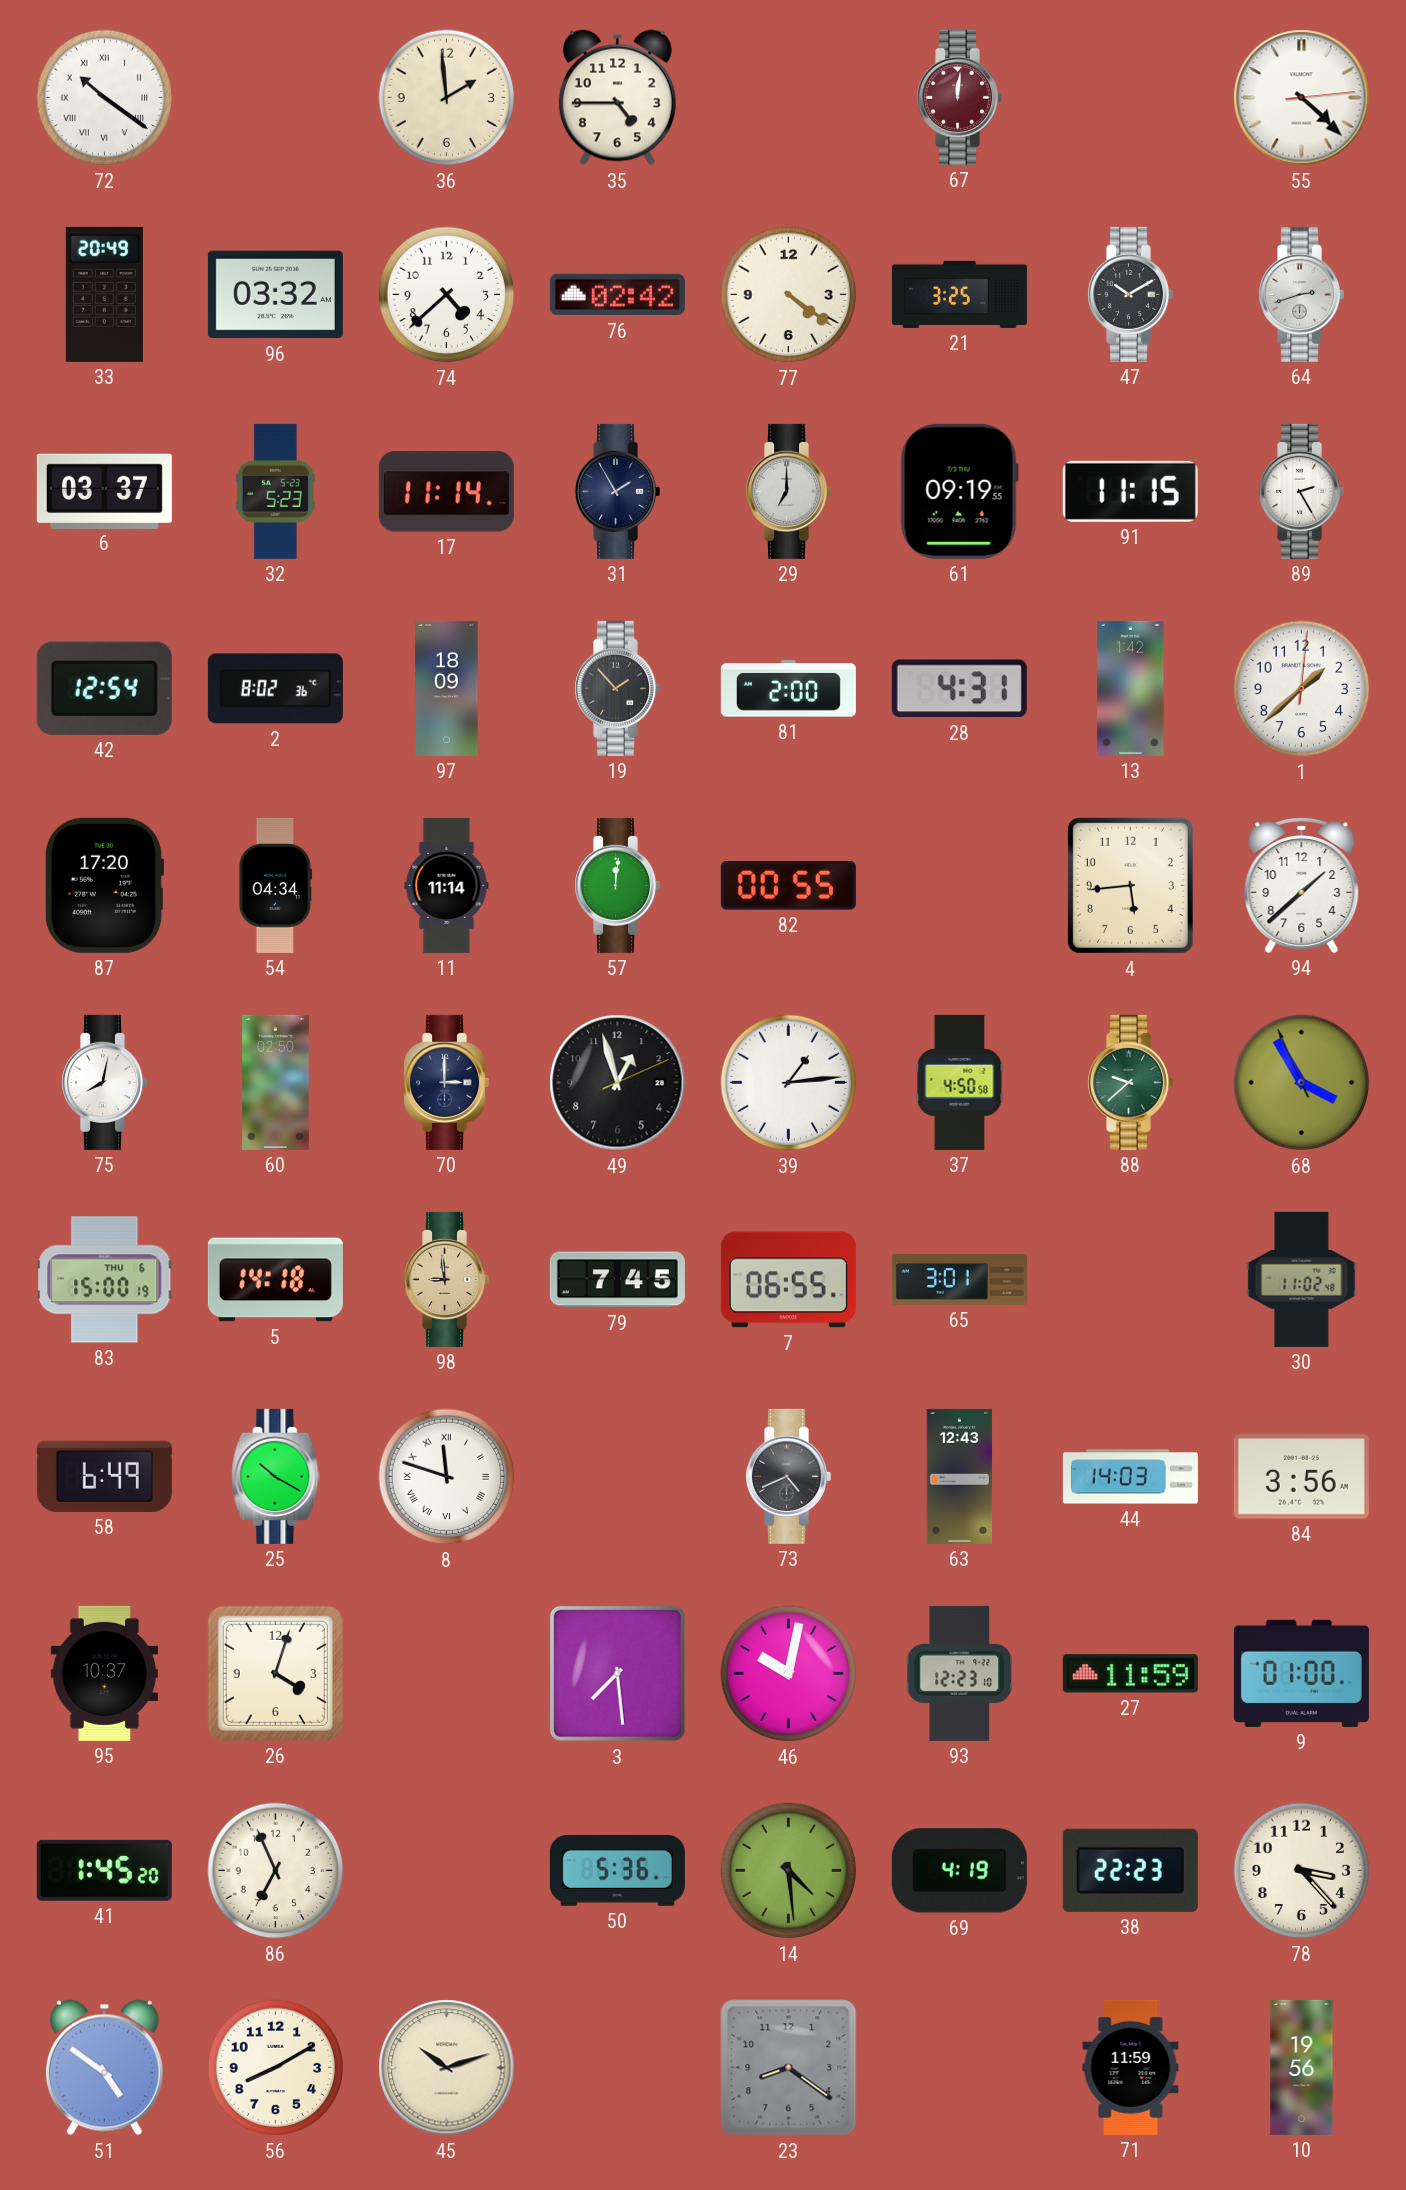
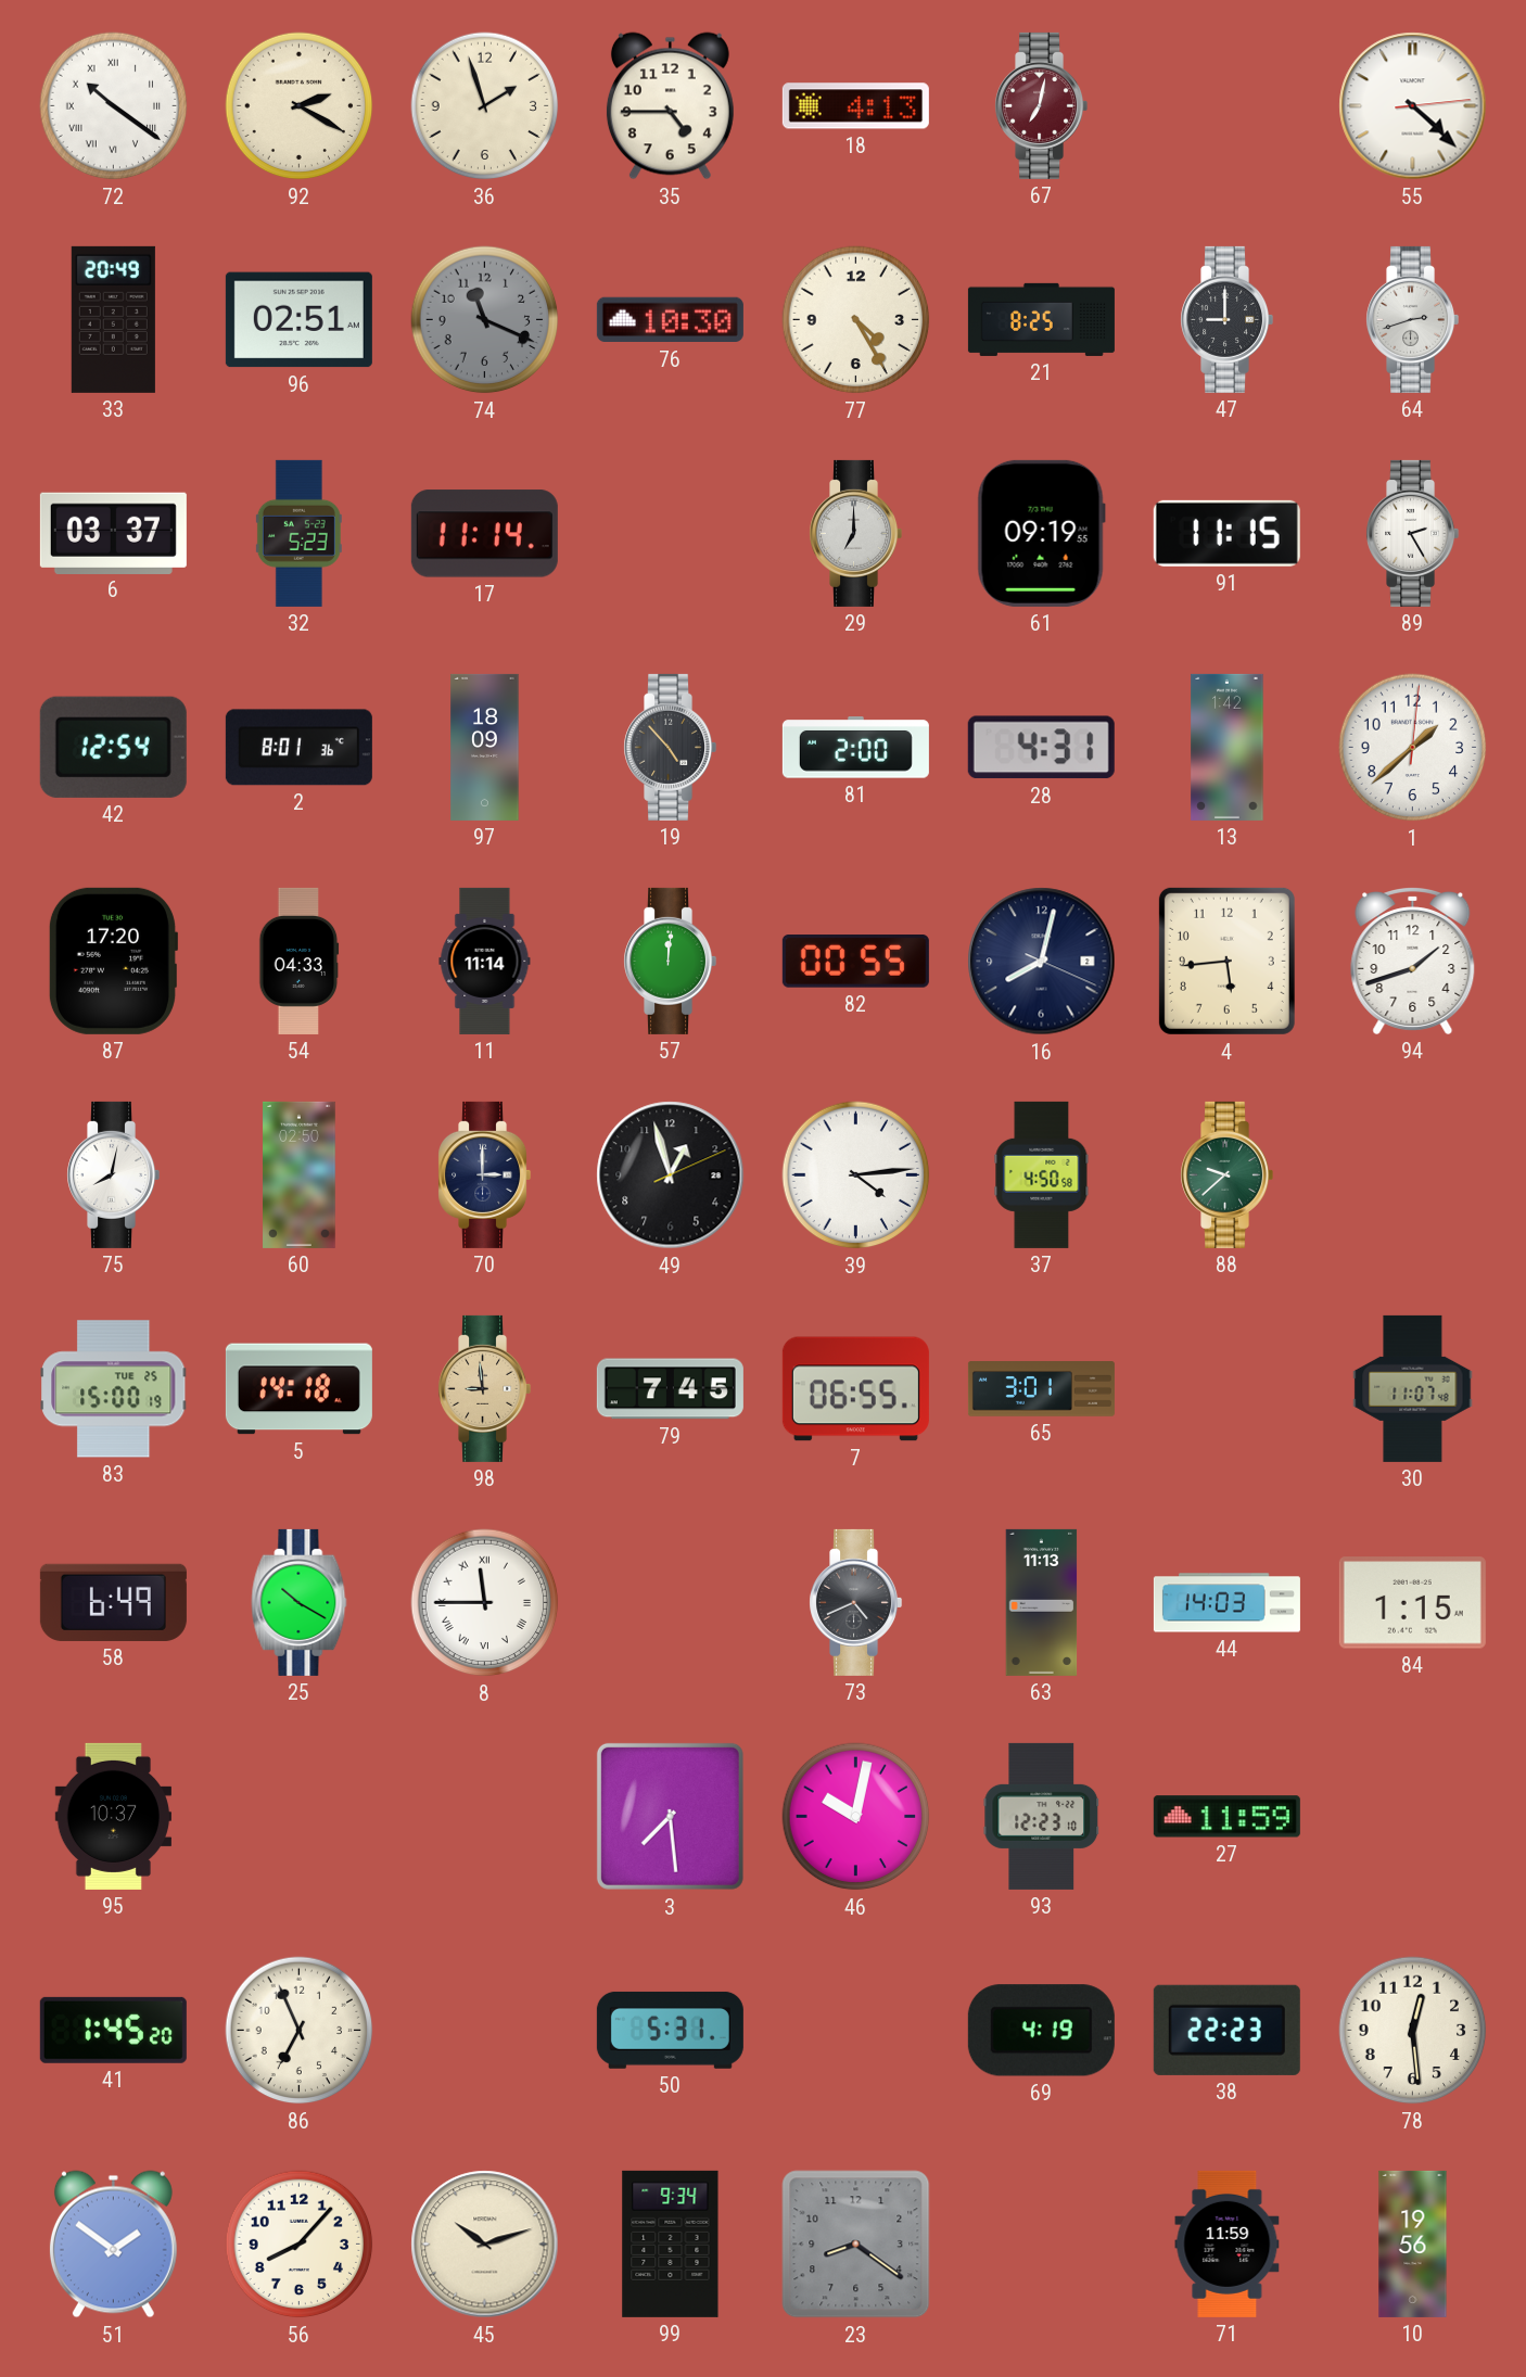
92: none -> 2:20
36: 1:59 -> 1:57
18: none -> 4:13
67: 12:01 -> 7:02
96: 03:32 -> 02:51
74: 4:38 -> 11:19
74 dial: white -> grey
76: 02:42 -> 10:30
77: 4:21 -> 4:25
21: 3:25 -> 8:25
47: 10:10 -> 9:00
31: 1:55 -> none
2: 8:02 -> 8:01
19: 1:53 -> 4:53
54: 04:34 -> 04:33
16: none -> 8:02
94: 1:38 -> 1:42
39: 1:14 -> 4:14
68: 3:54 -> none
83 date: THU 6 -> TUE 25
30: 11:02 -> 11:07
8: 11:48 -> 11:45
63: 12:43 -> 11:13
84: 3:56 -> 1:15
26: 4:03 -> none
9: 01:00 -> none
50: 5:36 -> 5:31
14: 4:29 -> none
78: 3:23 -> 12:29
51: 4:51 -> 1:51
56: 8:10 -> 8:07
99: none -> 9:34
